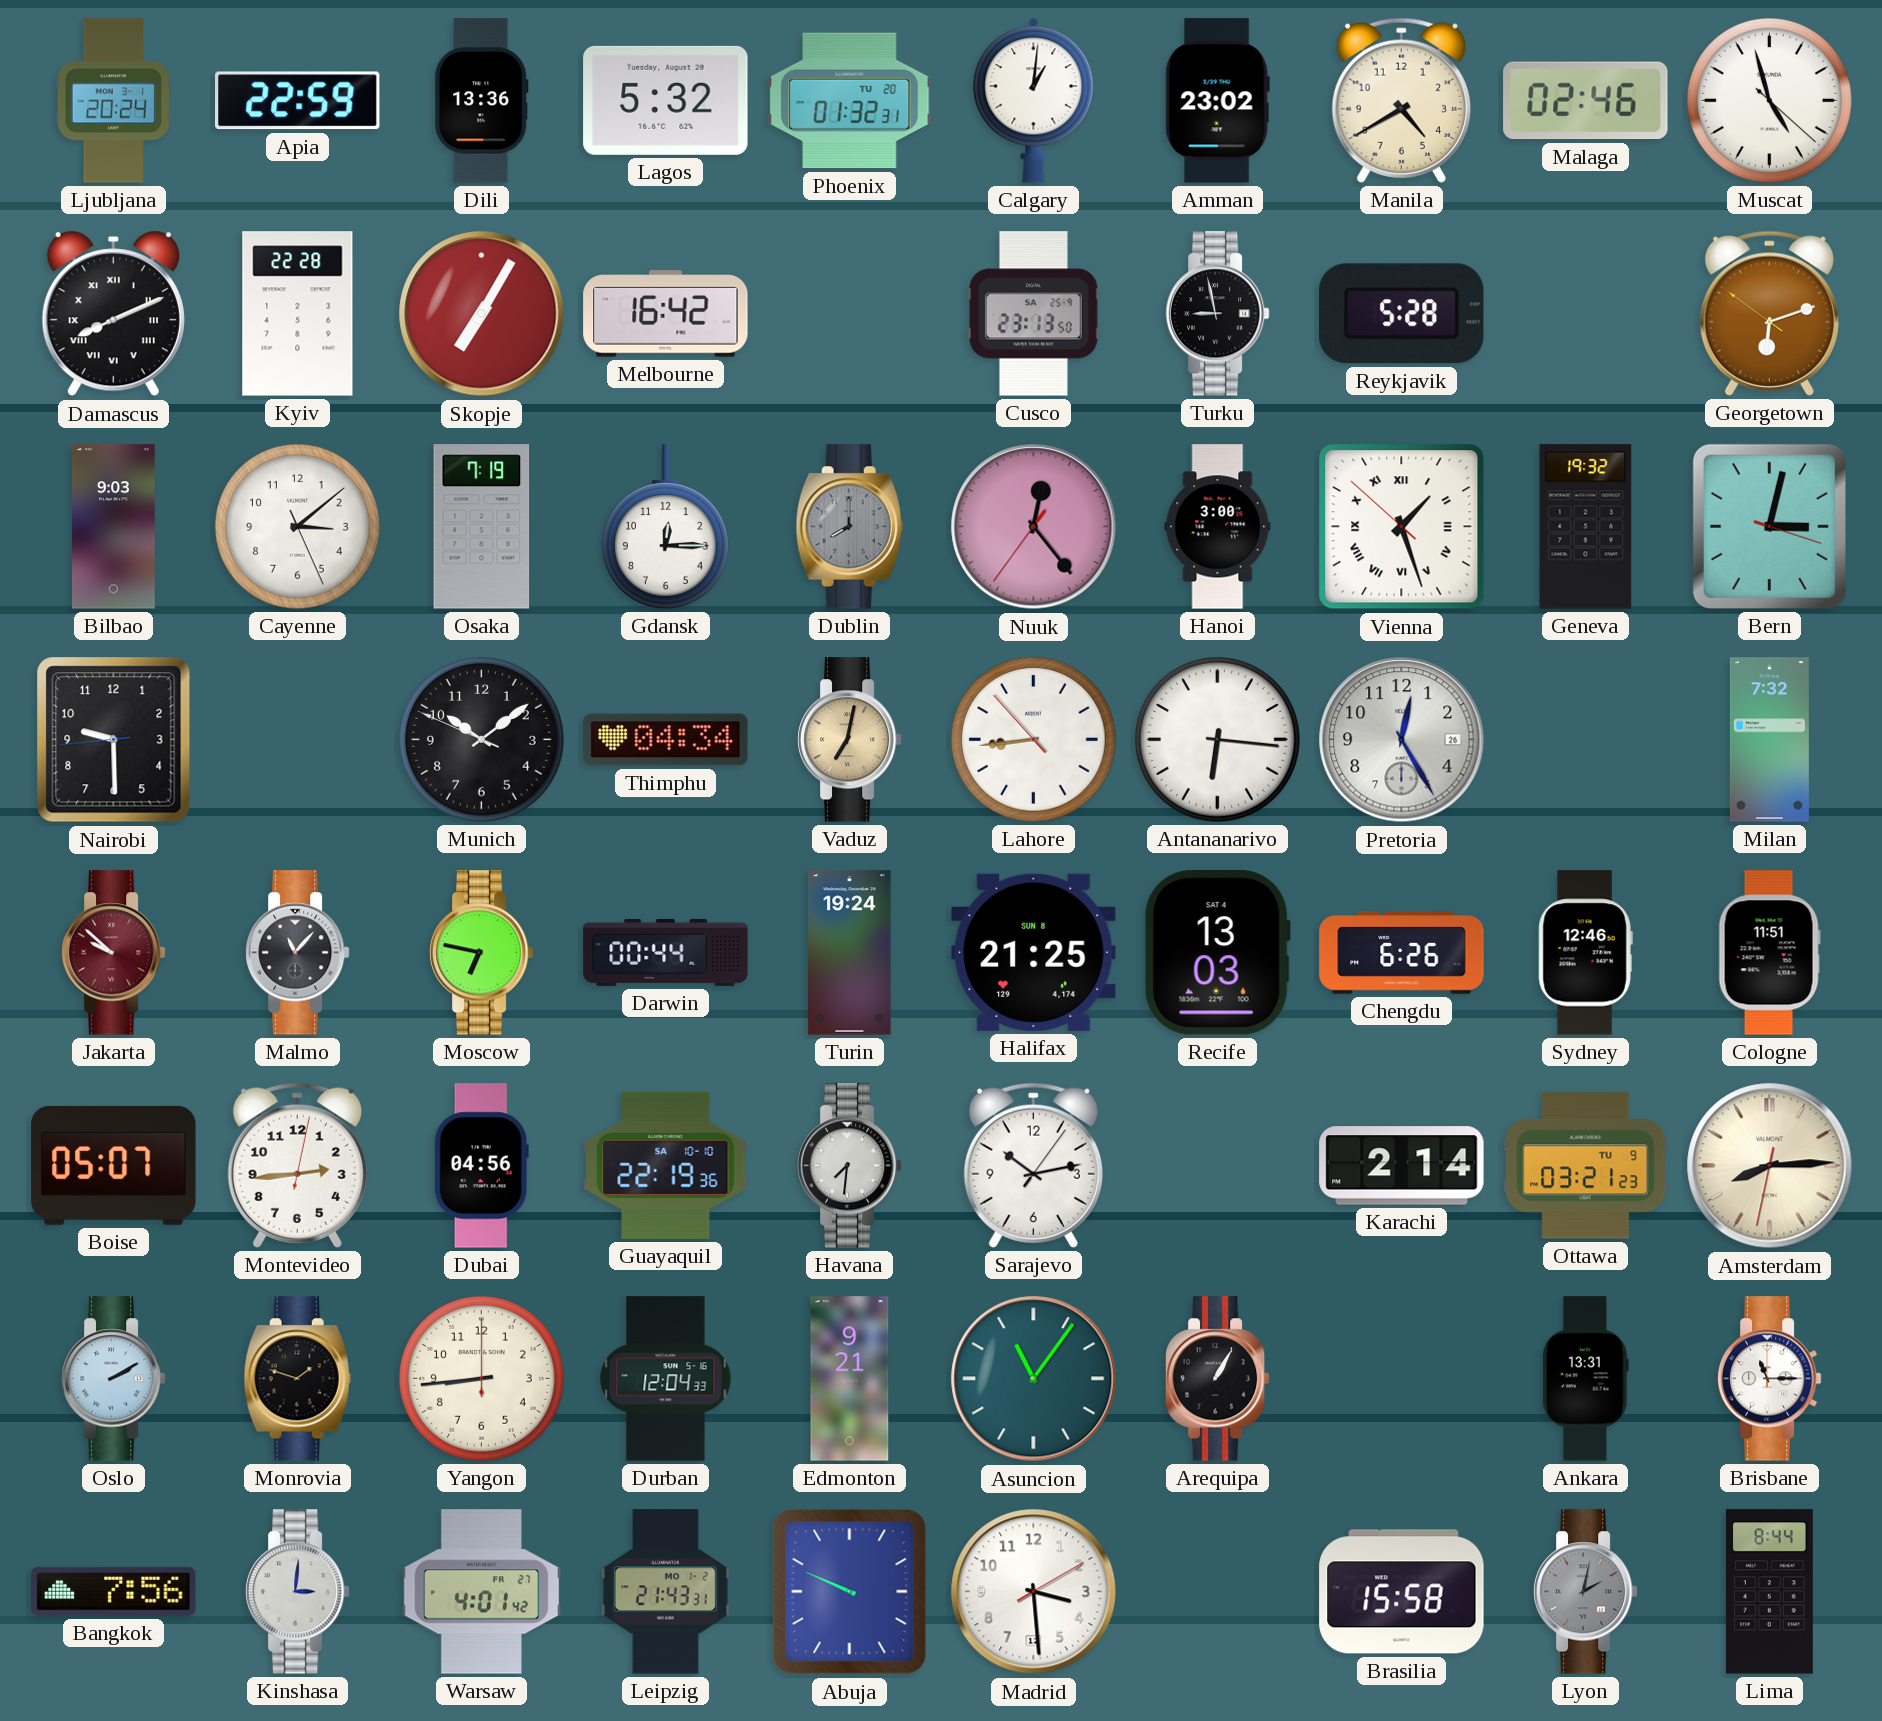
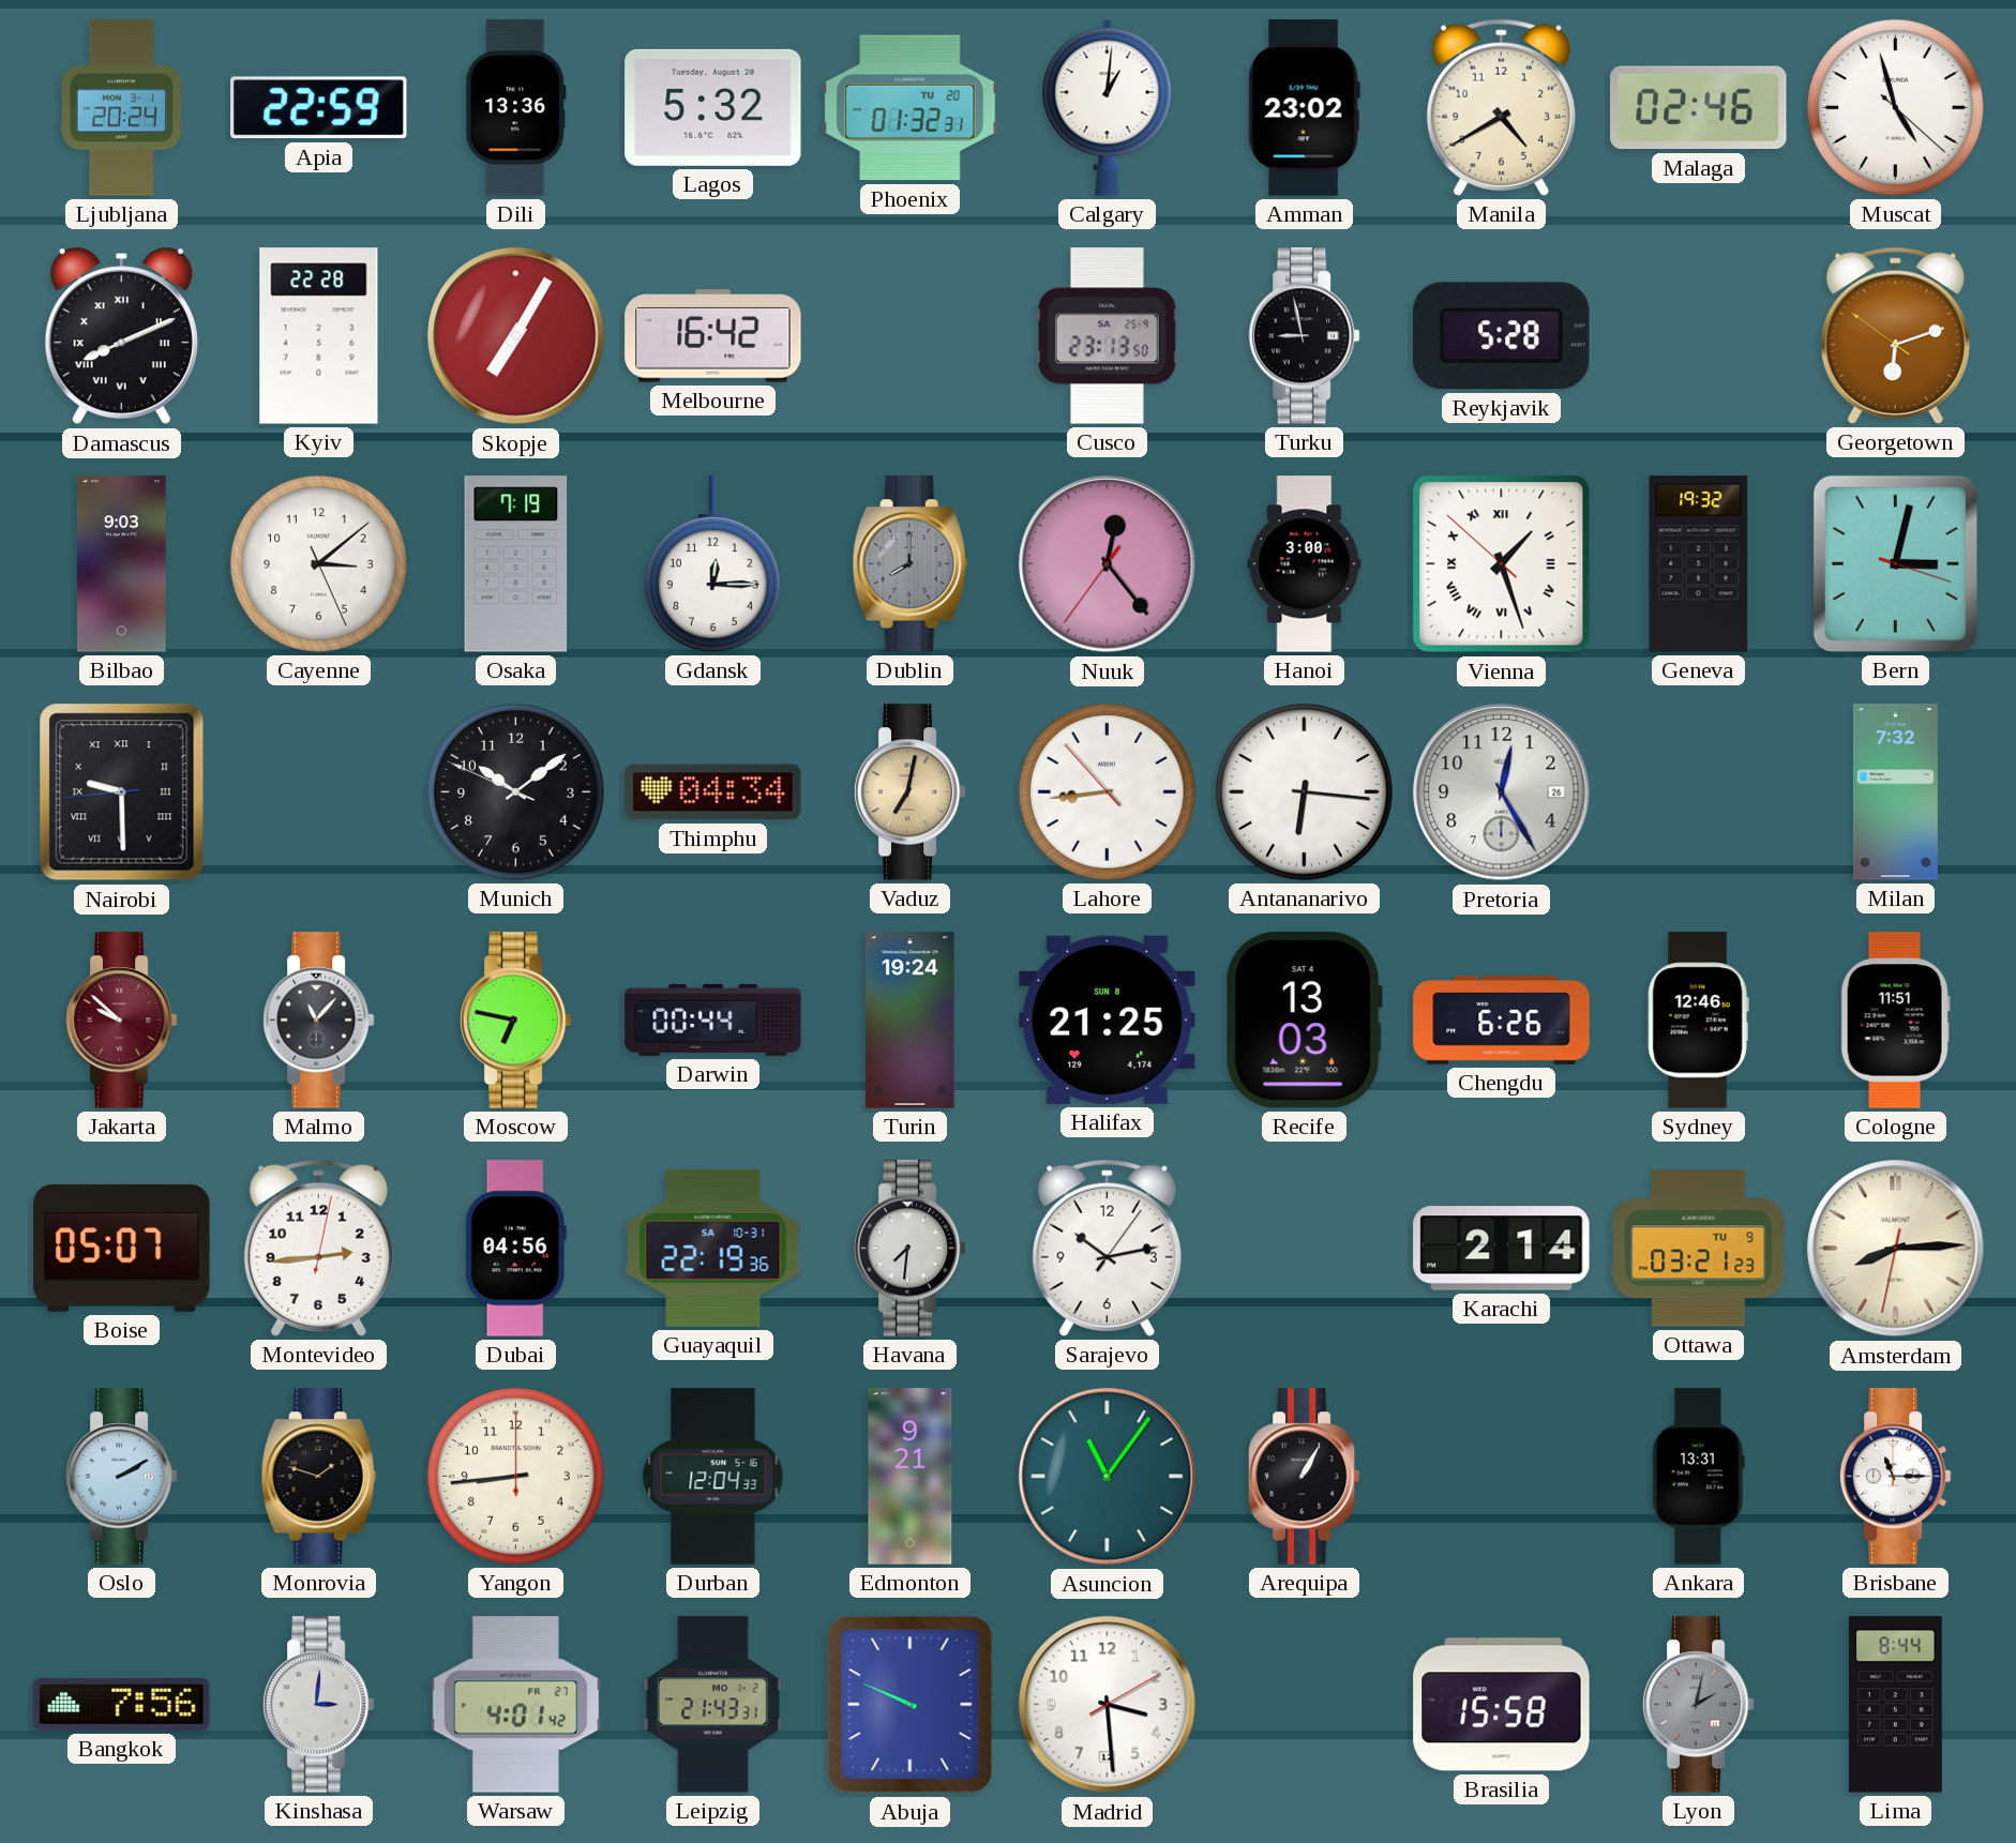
Nairobi numerals: Arabic -> Roman
Guayaquil date: SA 10-10 -> SA 10-31
